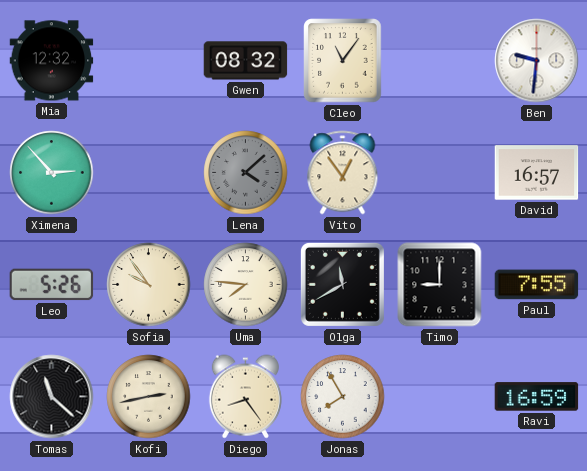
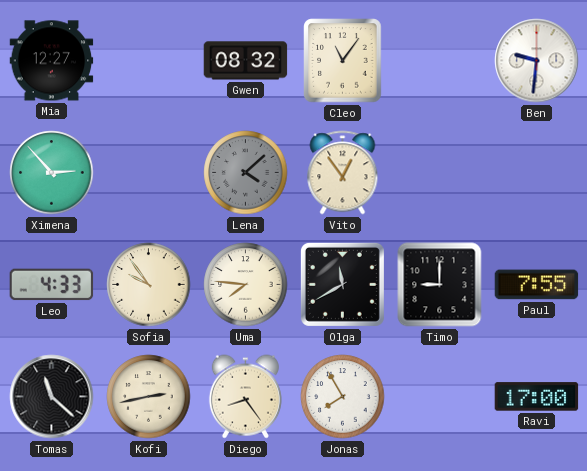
Mia: 12:32 -> 12:27
David: 16:57 -> none
Leo: 5:26 -> 4:33
Ravi: 16:59 -> 17:00
